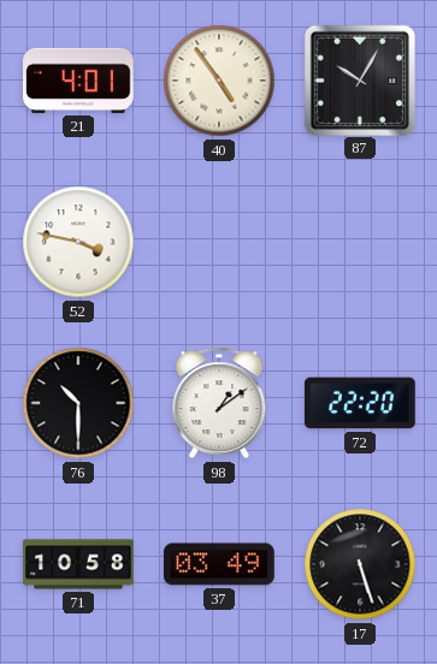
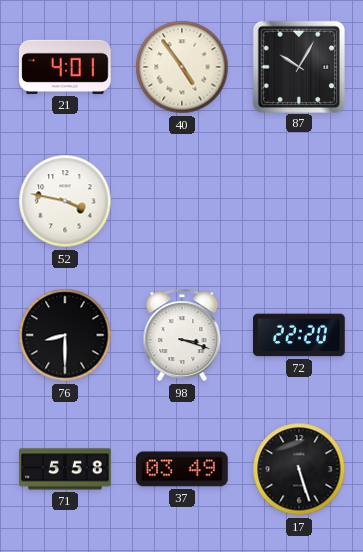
76: 10:30 -> 8:30
98: 1:09 -> 3:18
71: 10:58 -> 5:58
